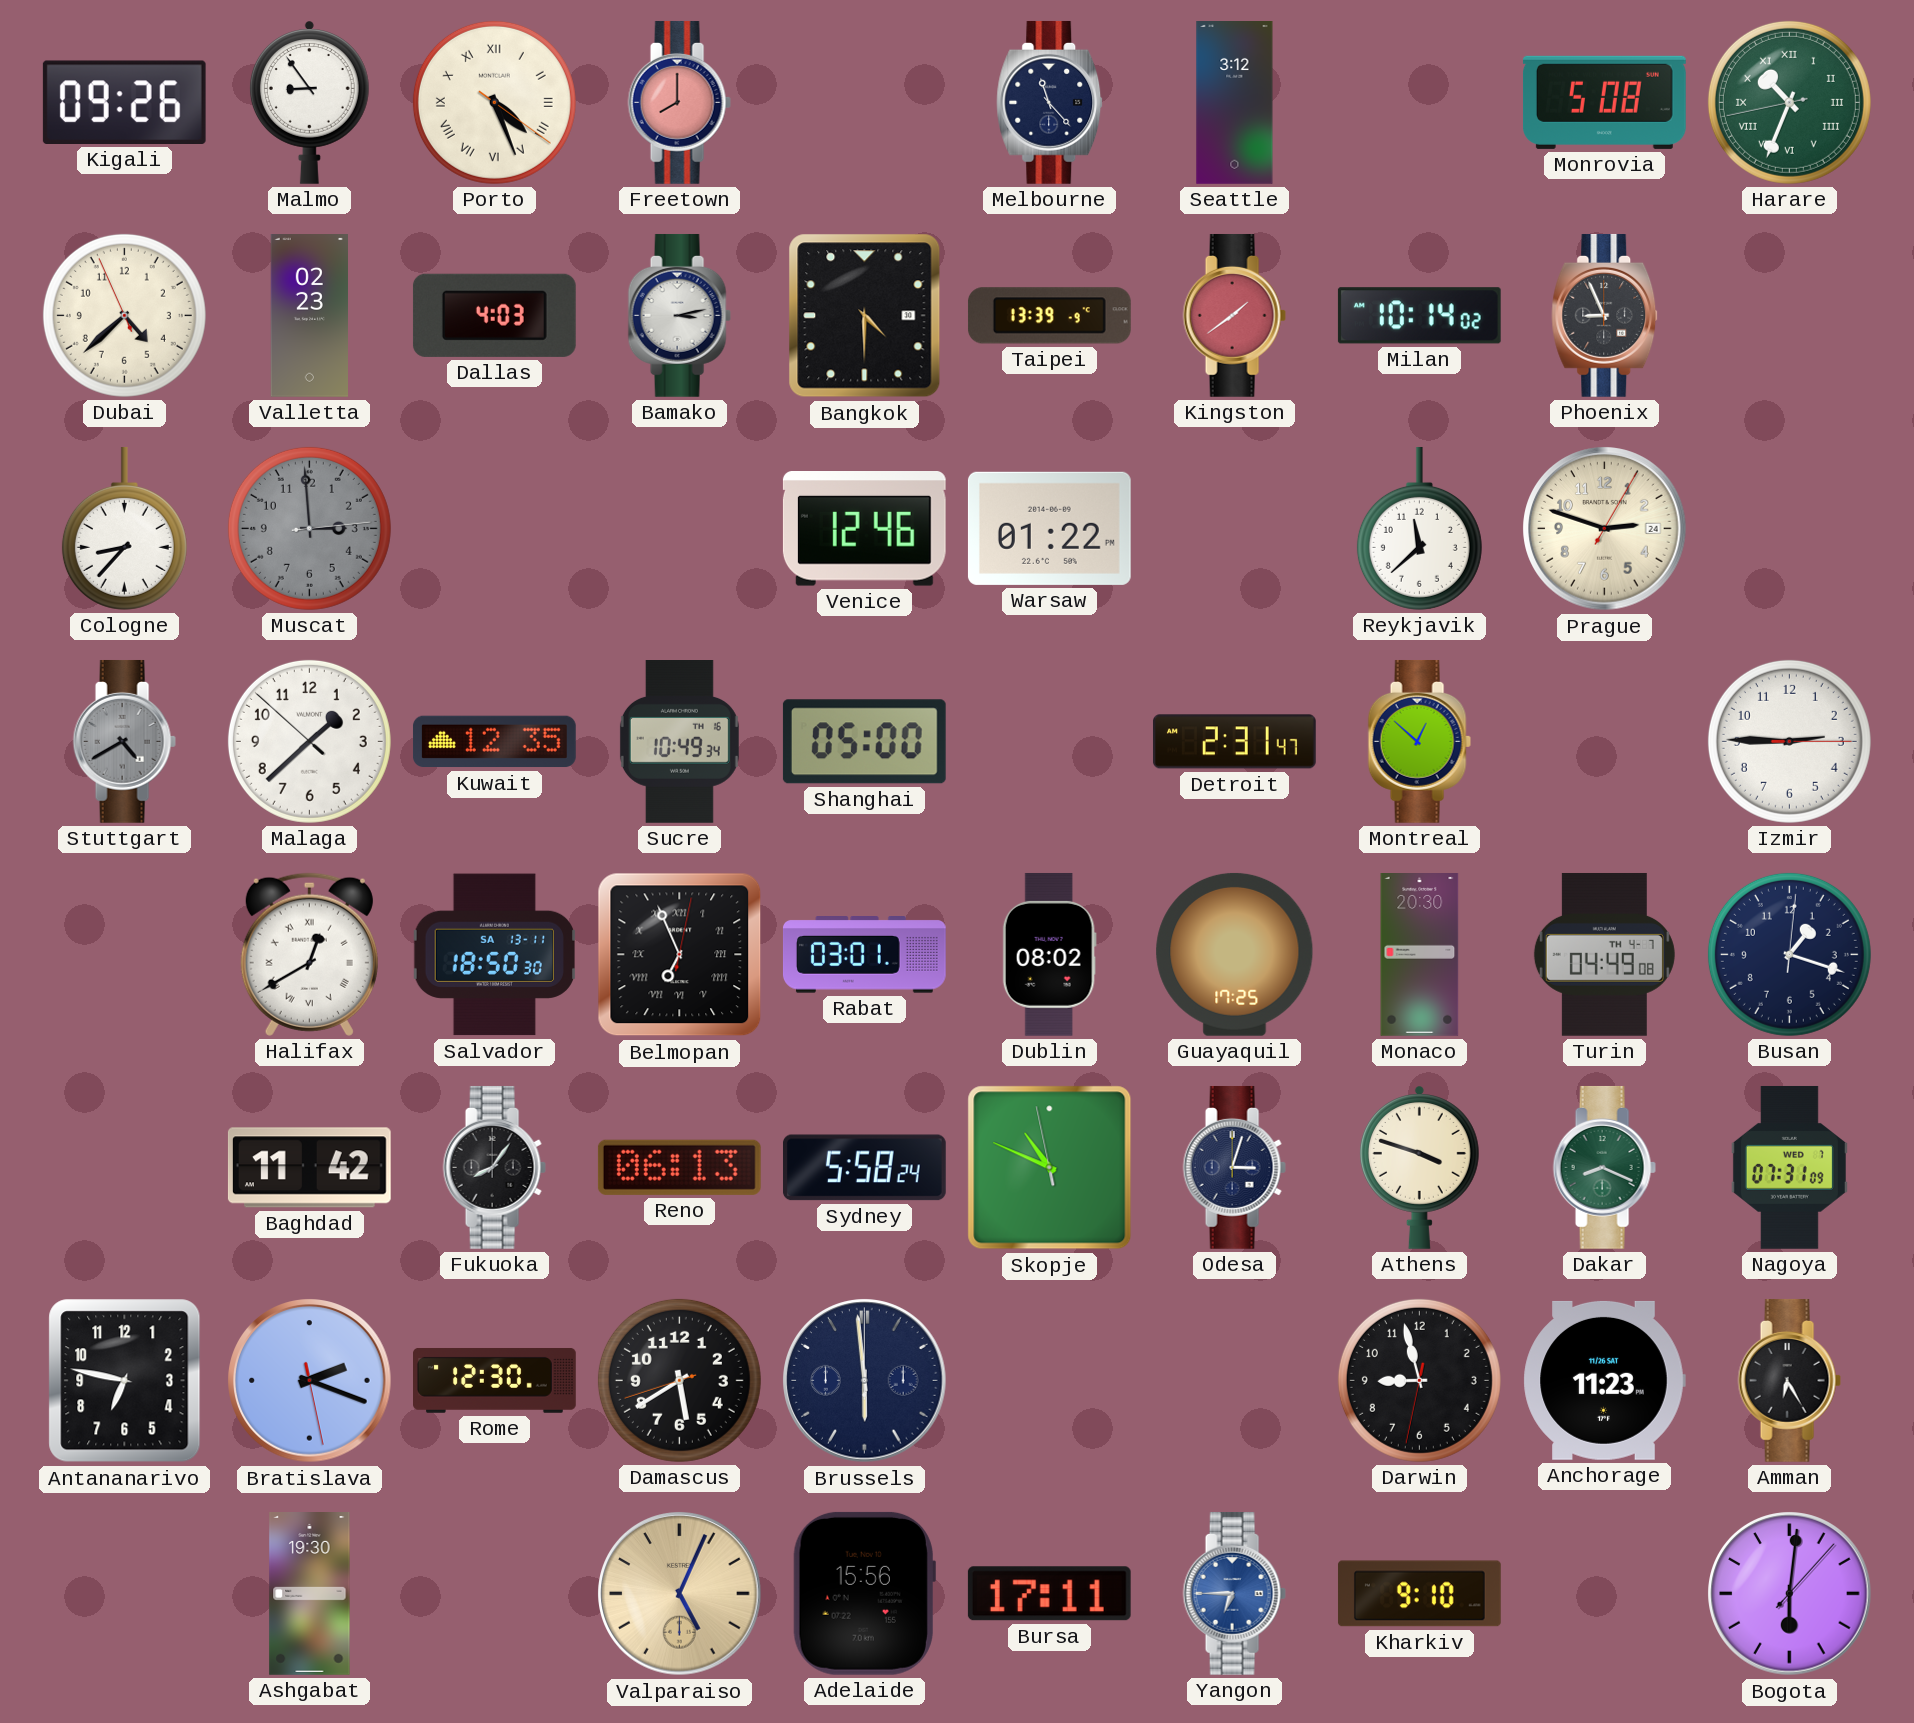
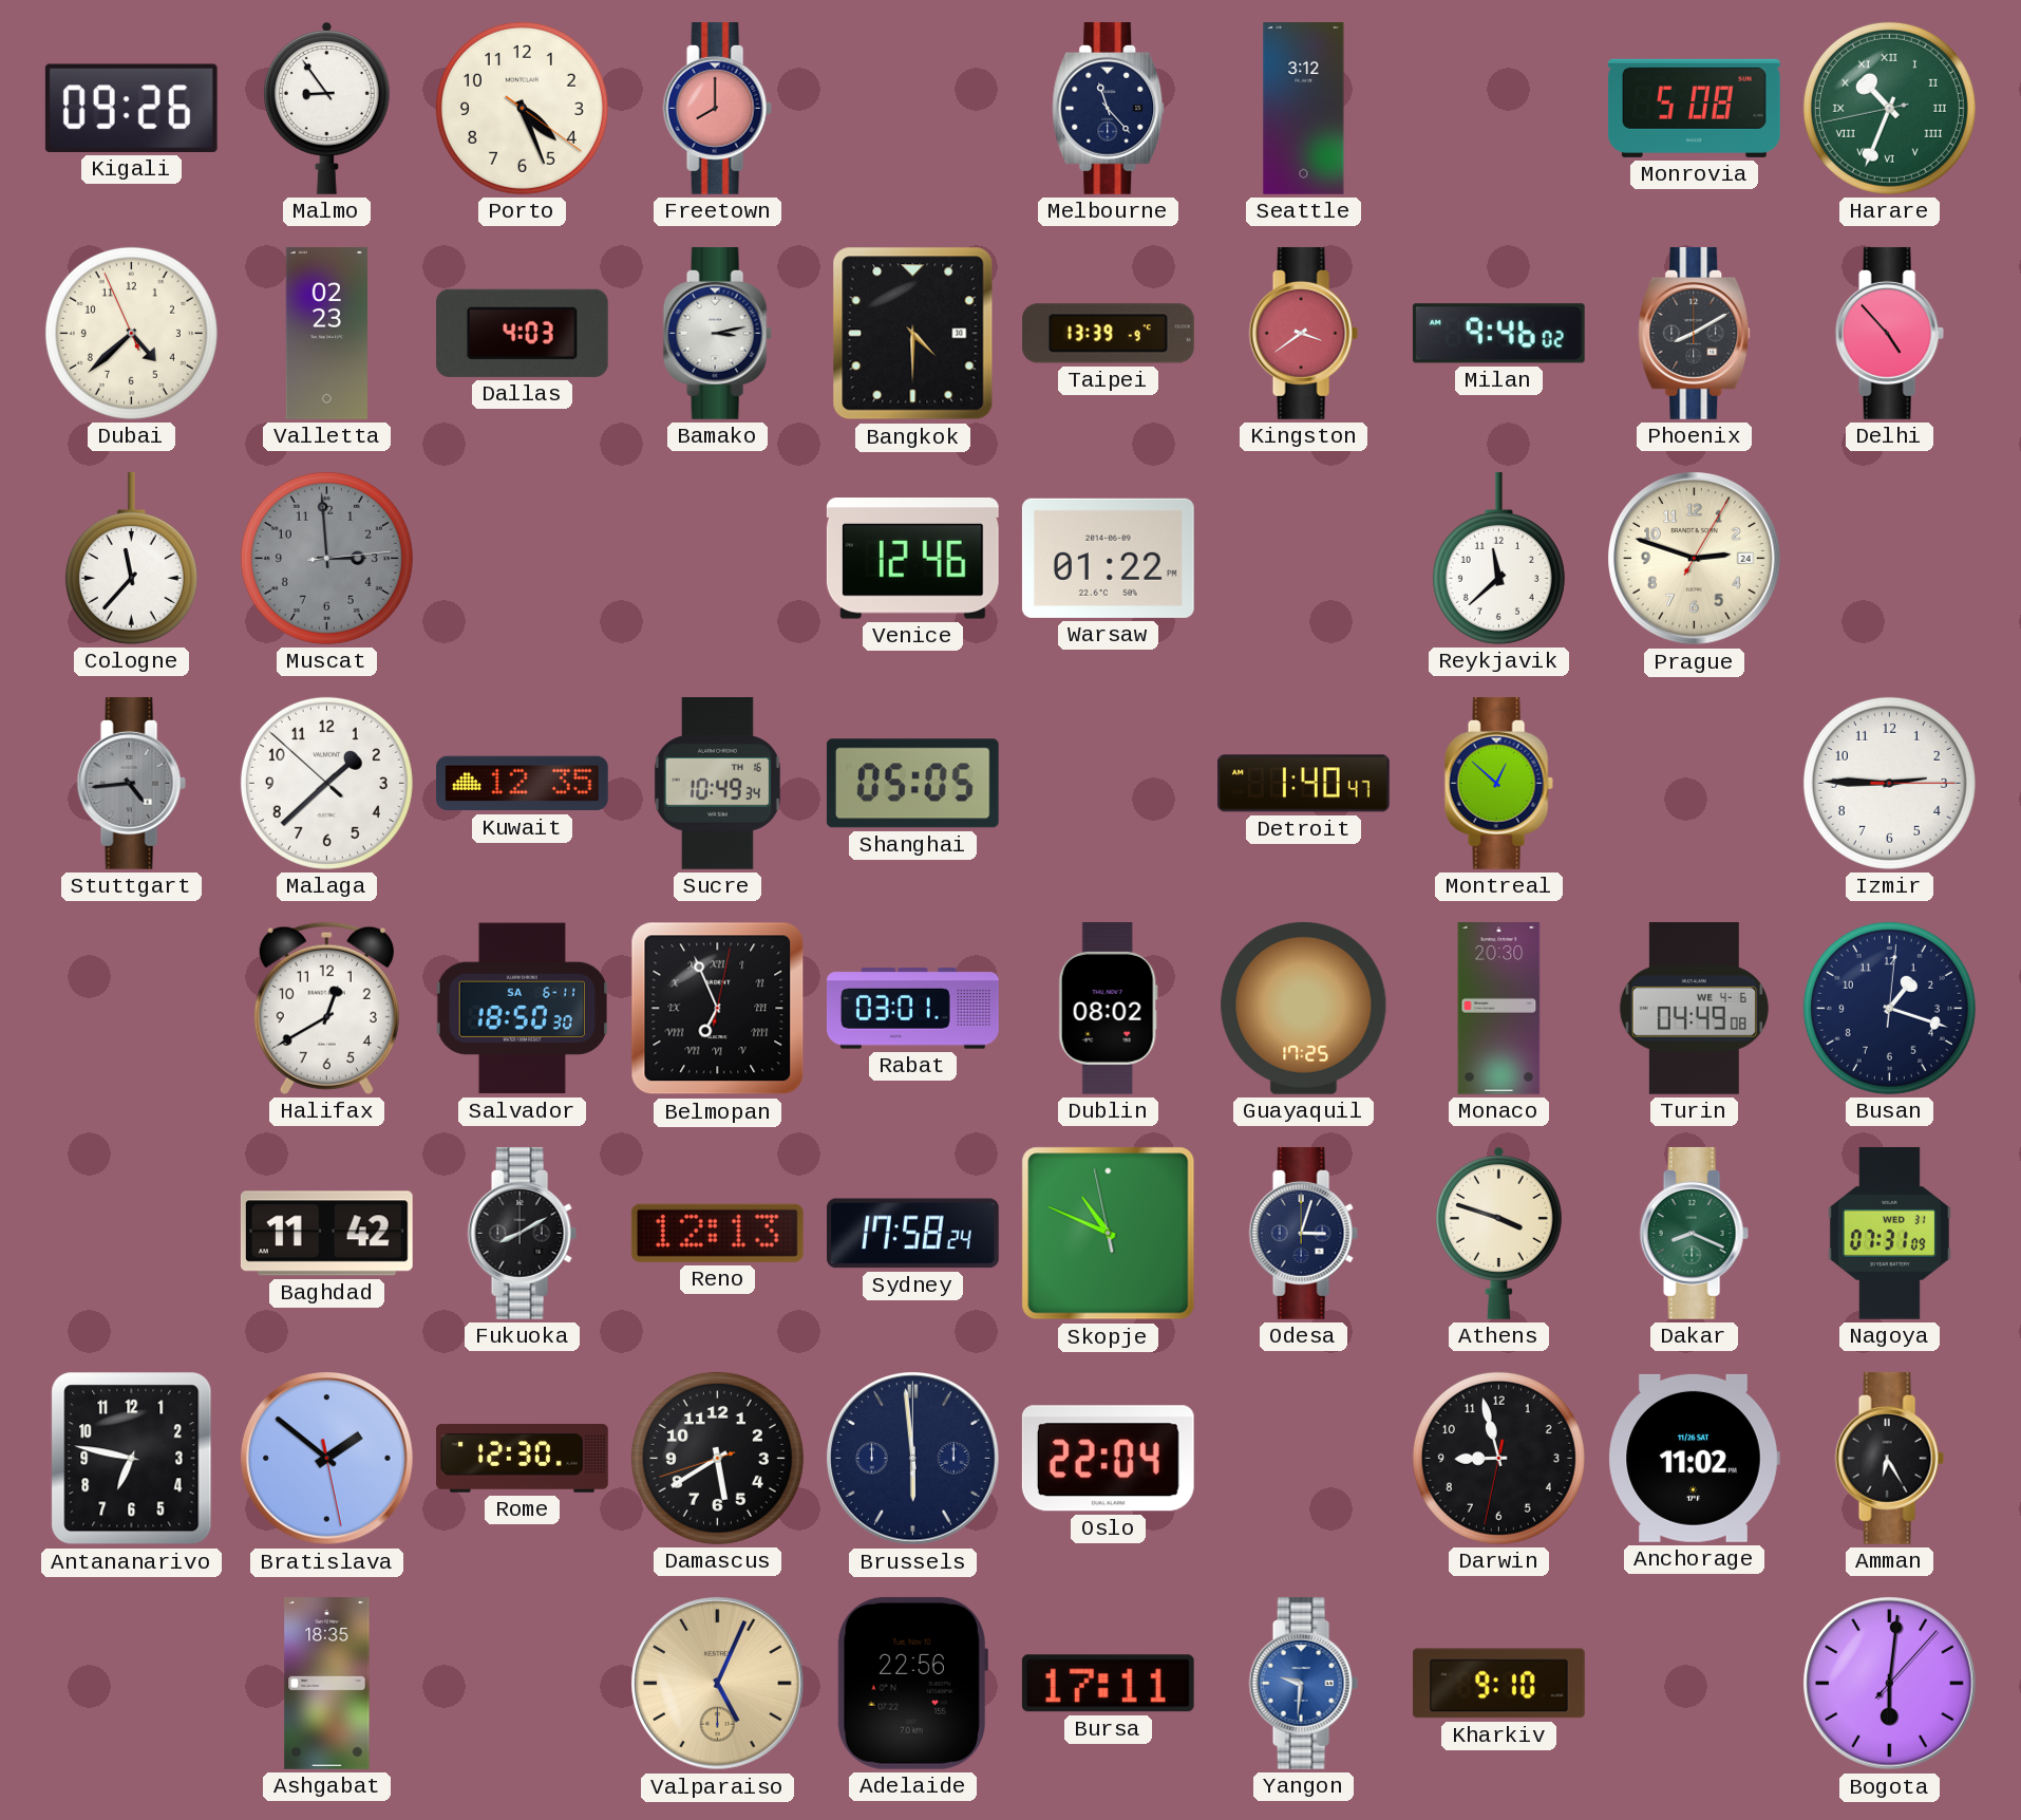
Porto numerals: Roman -> Arabic
Kingston: 1:39 -> 3:39
Milan: 10:14 -> 9:46
Phoenix: 8:56 -> 8:10
Delhi: none -> 4:53
Cologne: 8:37 -> 11:37
Stuttgart: 4:40 -> 4:44
Shanghai: 05:00 -> 05:05
Detroit: 2:31 -> 1:40
Halifax numerals: Roman -> Arabic
Salvador date: SA 13-11 -> SA 6-11
Turin date: TH 4-7 -> WE 4-6
Fukuoka: 8:06 -> 8:10
Reno: 06:13 -> 12:13
Sydney: 5:58 -> 17:58
Nagoya date: WED 7 -> WED 31
Bratislava: 2:18 -> 1:51
Oslo: none -> 22:04
Anchorage: 11:23 -> 11:02
Ashgabat: 19:30 -> 18:35
Adelaide: 15:56 -> 22:56
Yangon: 6:45 -> 9:31
